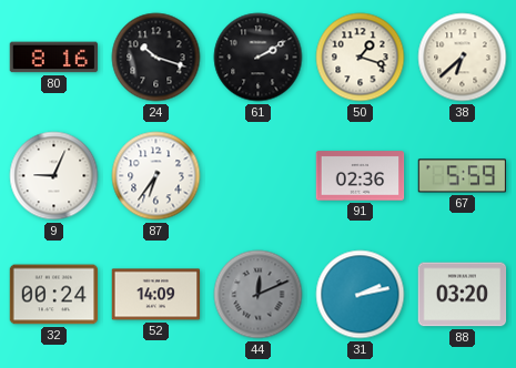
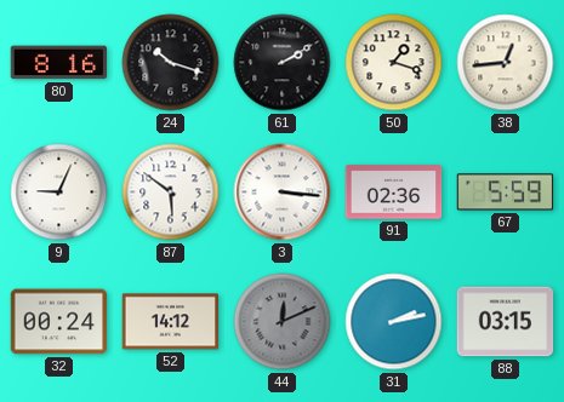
38: 6:38 -> 12:44
87: 6:36 -> 5:51
3: none -> 3:16
52: 14:09 -> 14:12
88: 03:20 -> 03:15
